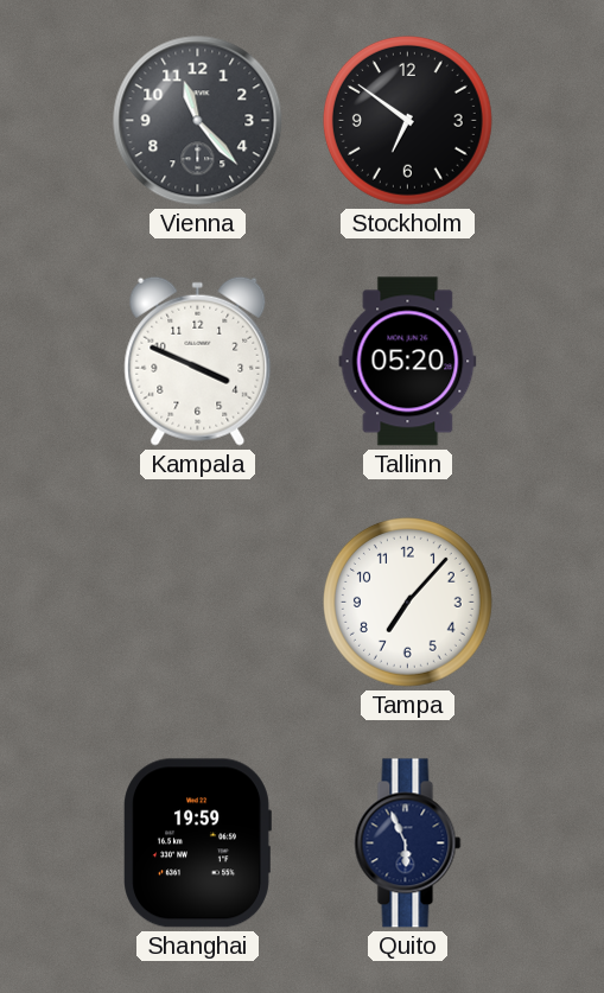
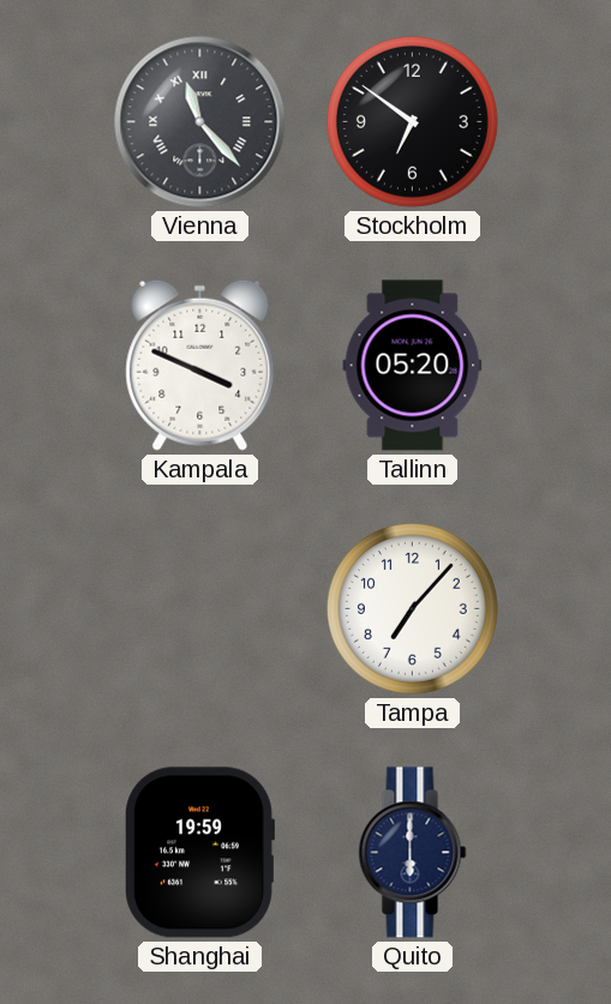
Vienna numerals: Arabic -> Roman
Quito: 5:56 -> 6:00
